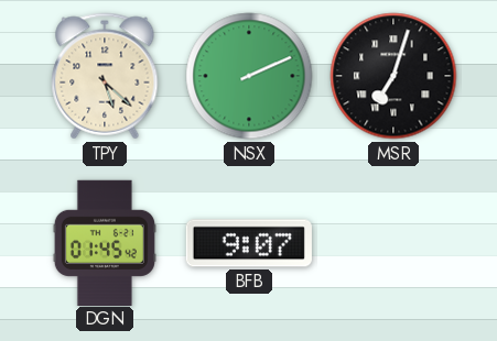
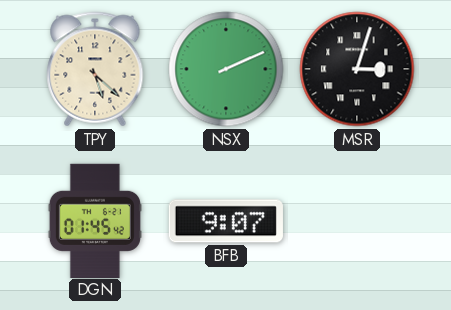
MSR: 7:03 -> 3:03
